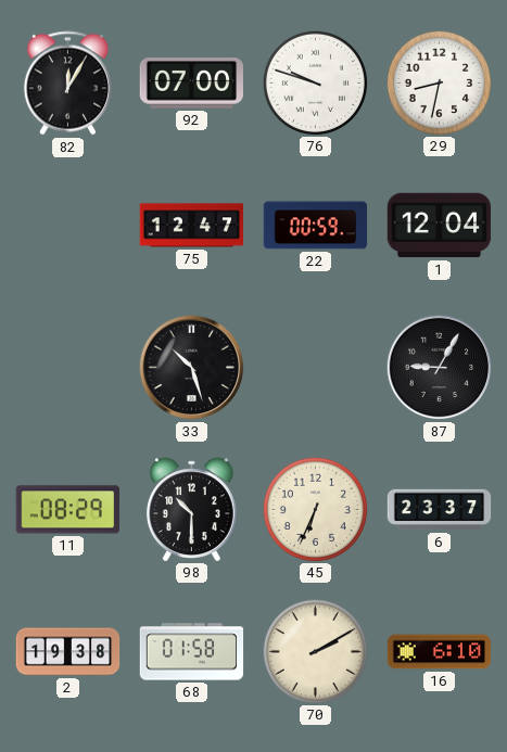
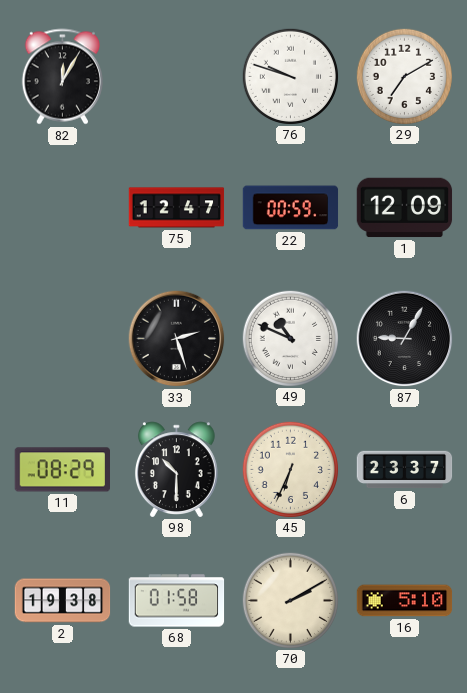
92: 07:00 -> none
29: 8:32 -> 7:10
1: 12:04 -> 12:09
33: 10:27 -> 2:27
49: none -> 10:49
16: 6:10 -> 5:10
